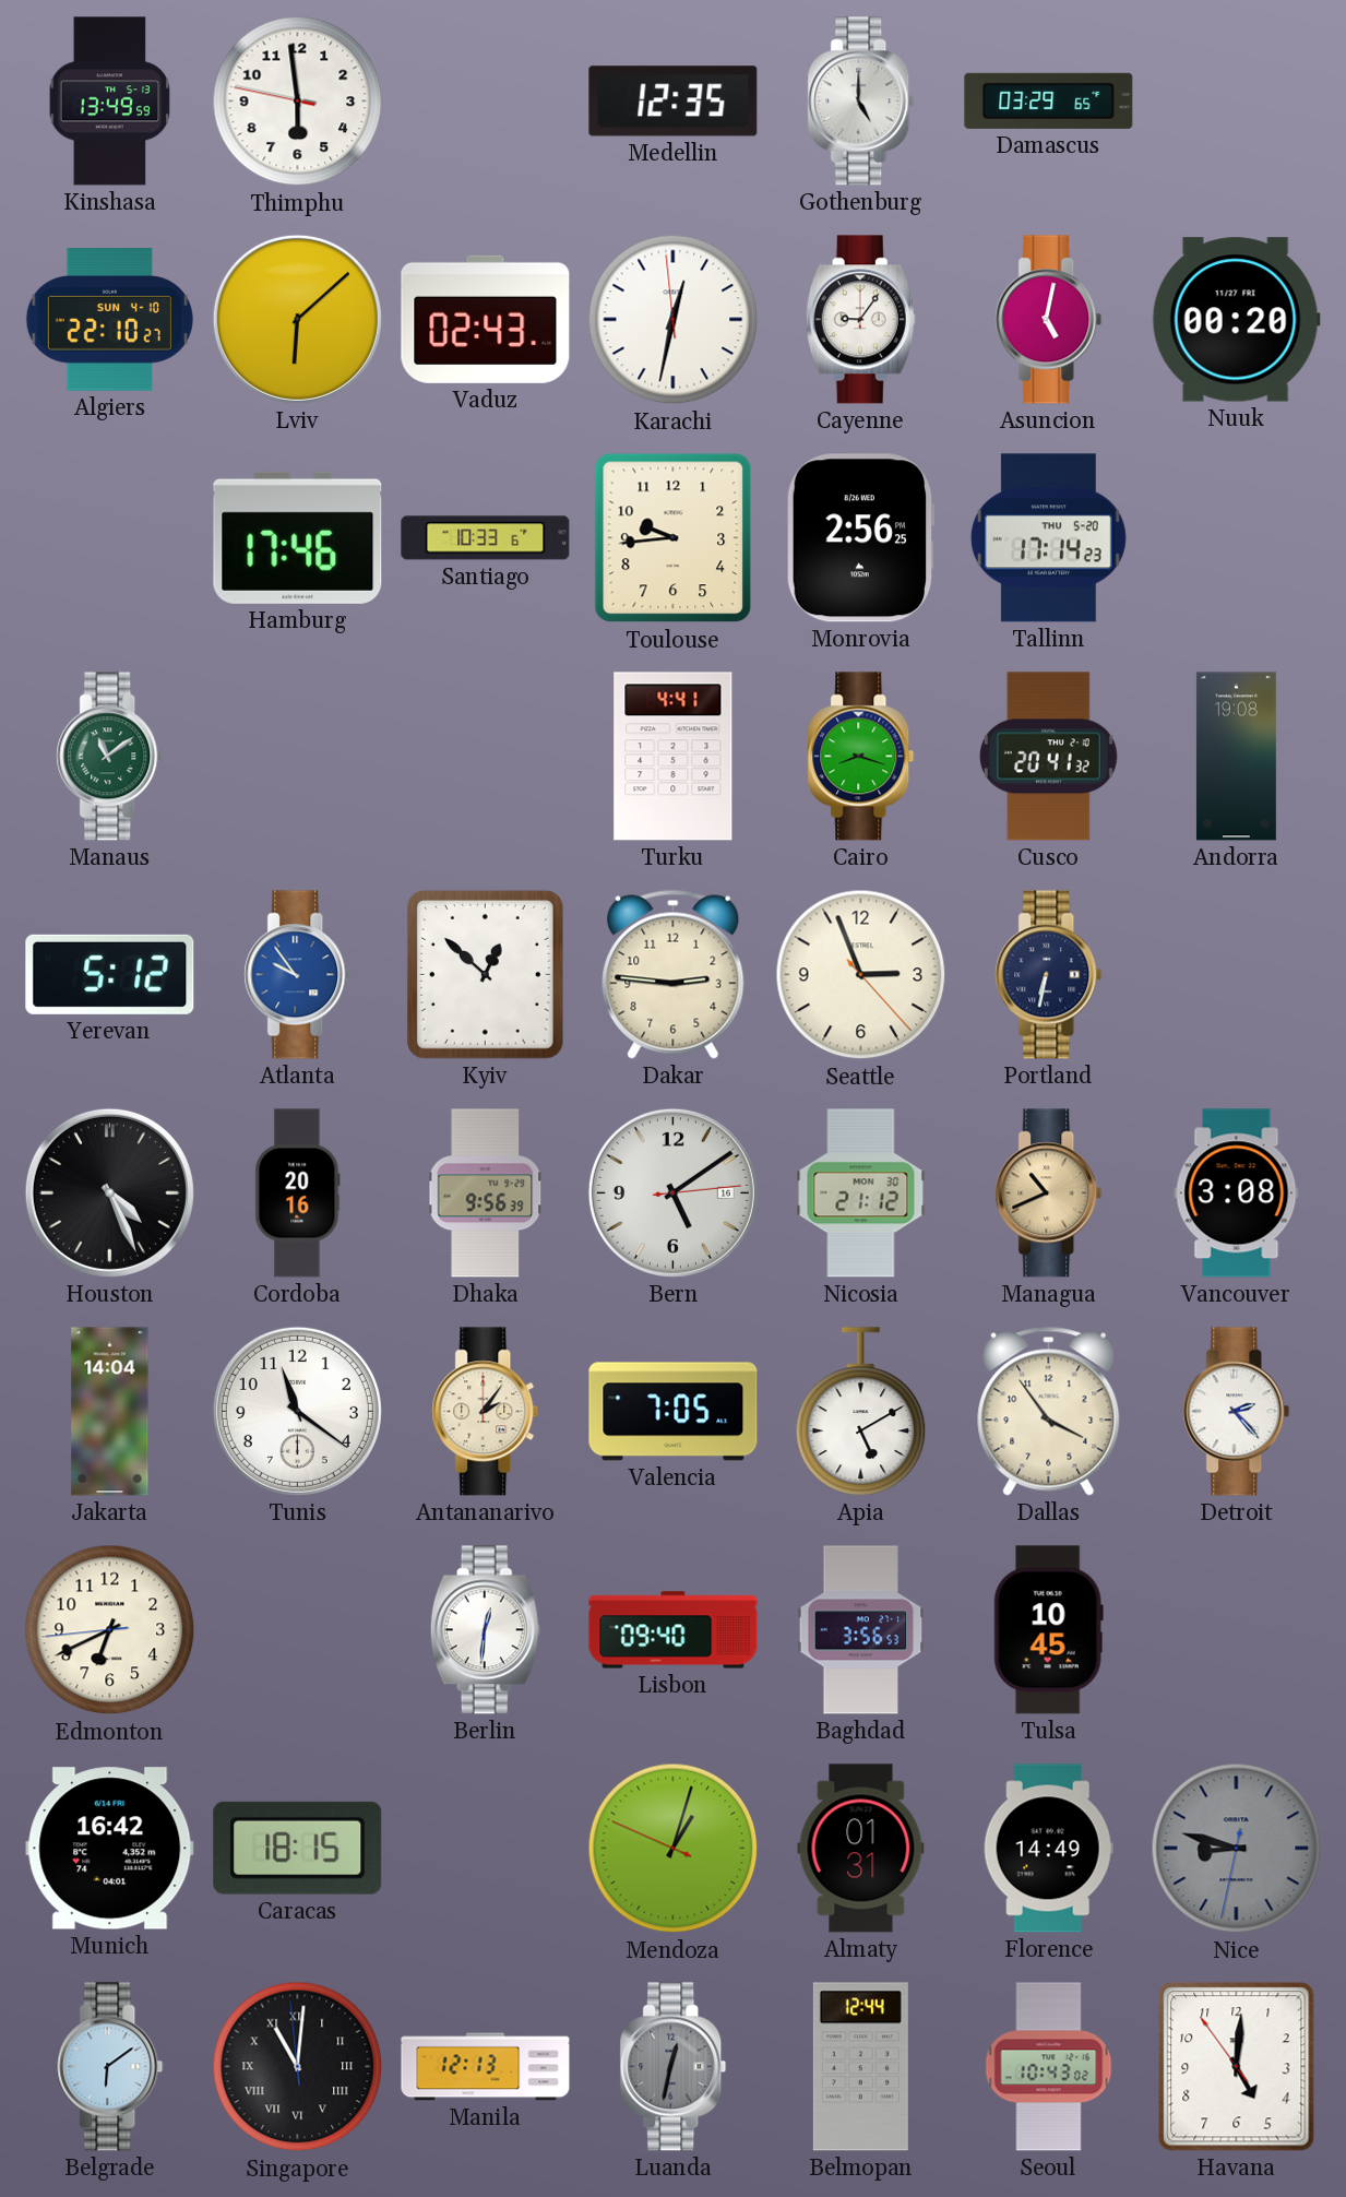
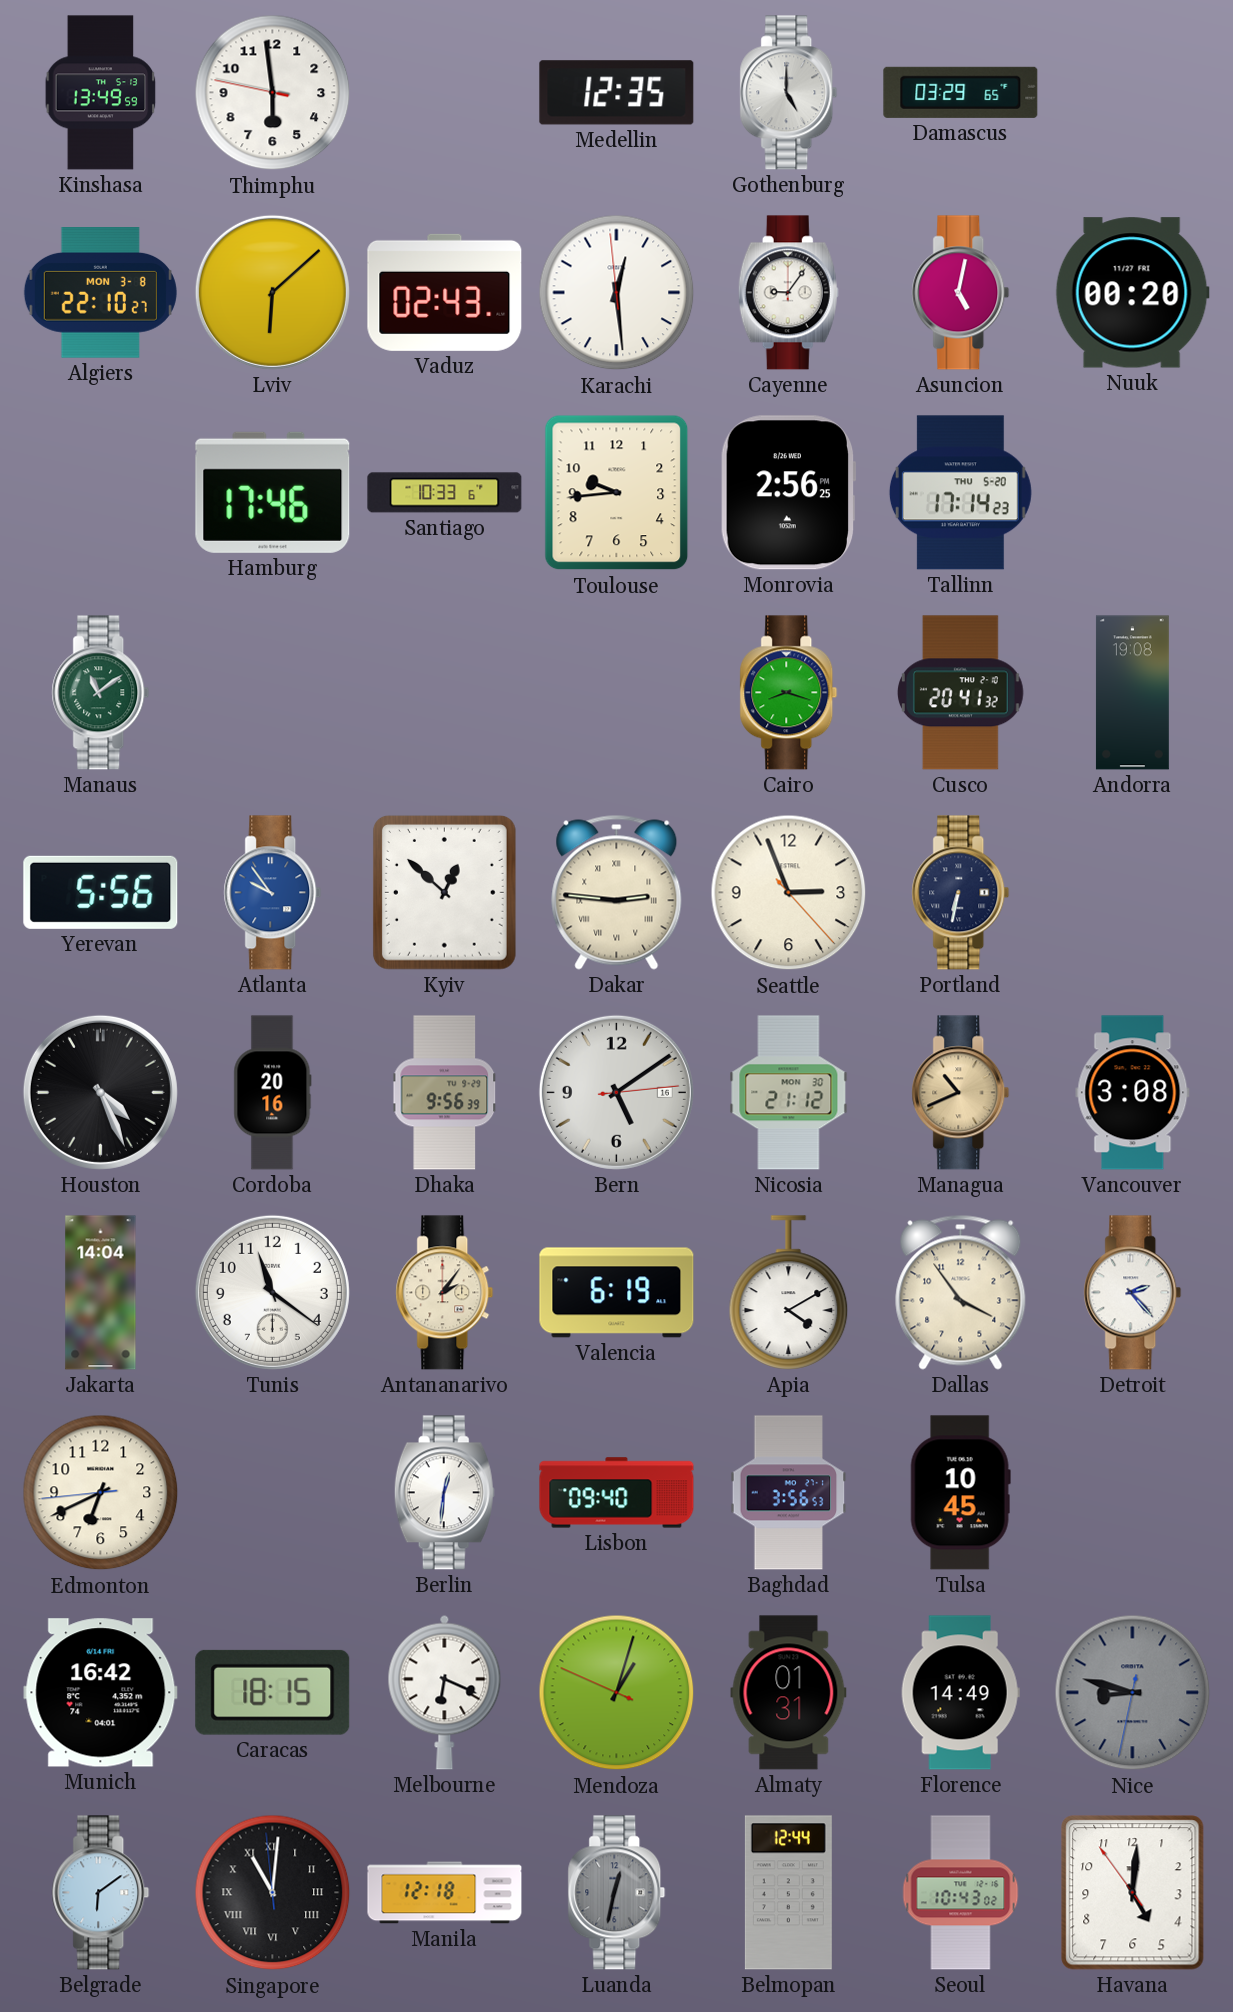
Algiers date: SUN 4-10 -> MON 3-8
Karachi: 12:31 -> 12:28
Turku: 4:41 -> none
Yerevan: 5:12 -> 5:56
Dakar numerals: Arabic -> Roman
Valencia: 7:05 -> 6:19
Apia: 5:10 -> 4:10
Melbourne: none -> 6:19
Manila: 12:13 -> 12:18
